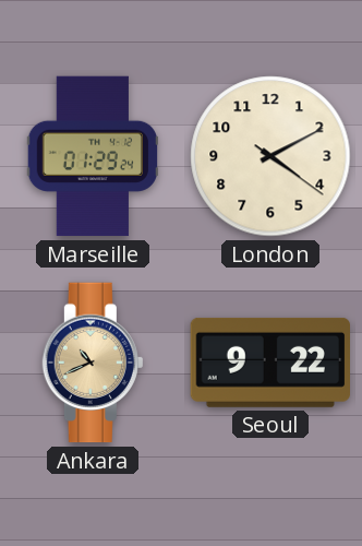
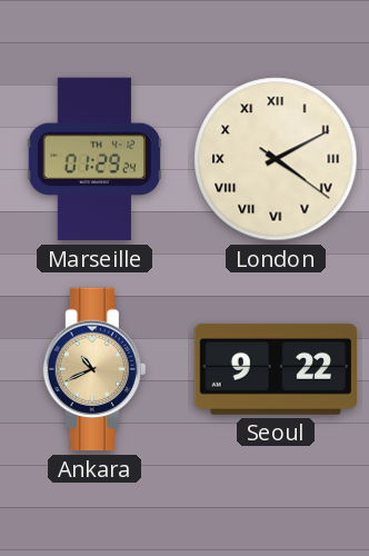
London numerals: Arabic -> Roman
